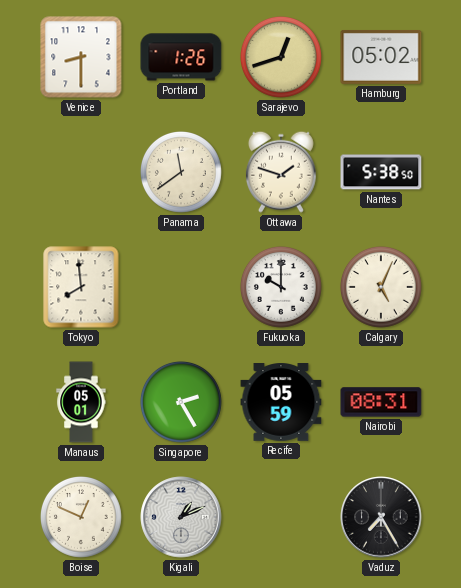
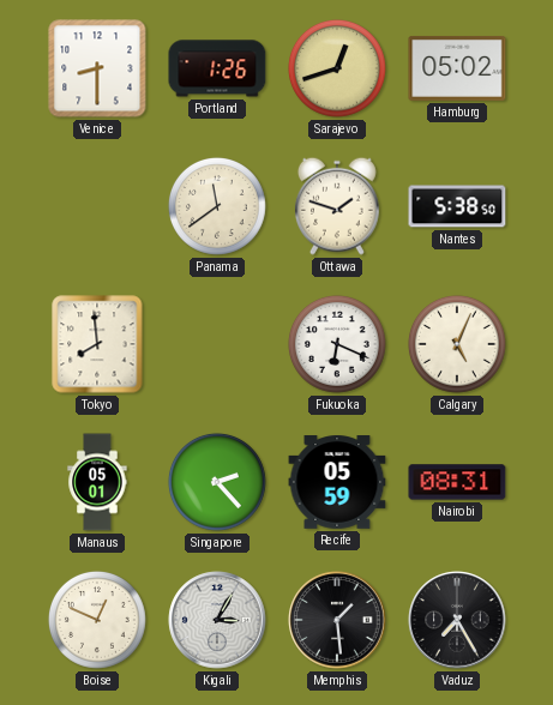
Fukuoka: 10:00 -> 6:19
Singapore: 2:25 -> 2:23
Kigali: 1:11 -> 3:05
Memphis: none -> 1:29
